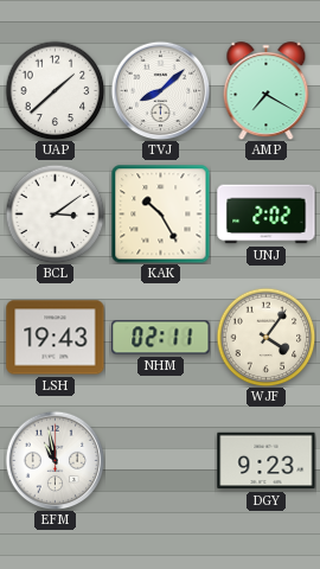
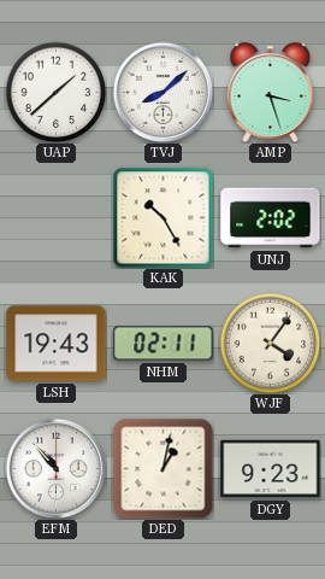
AMP: 7:20 -> 3:27
BCL: 3:09 -> none
EFM: 10:58 -> 10:53
DED: none -> 1:02
